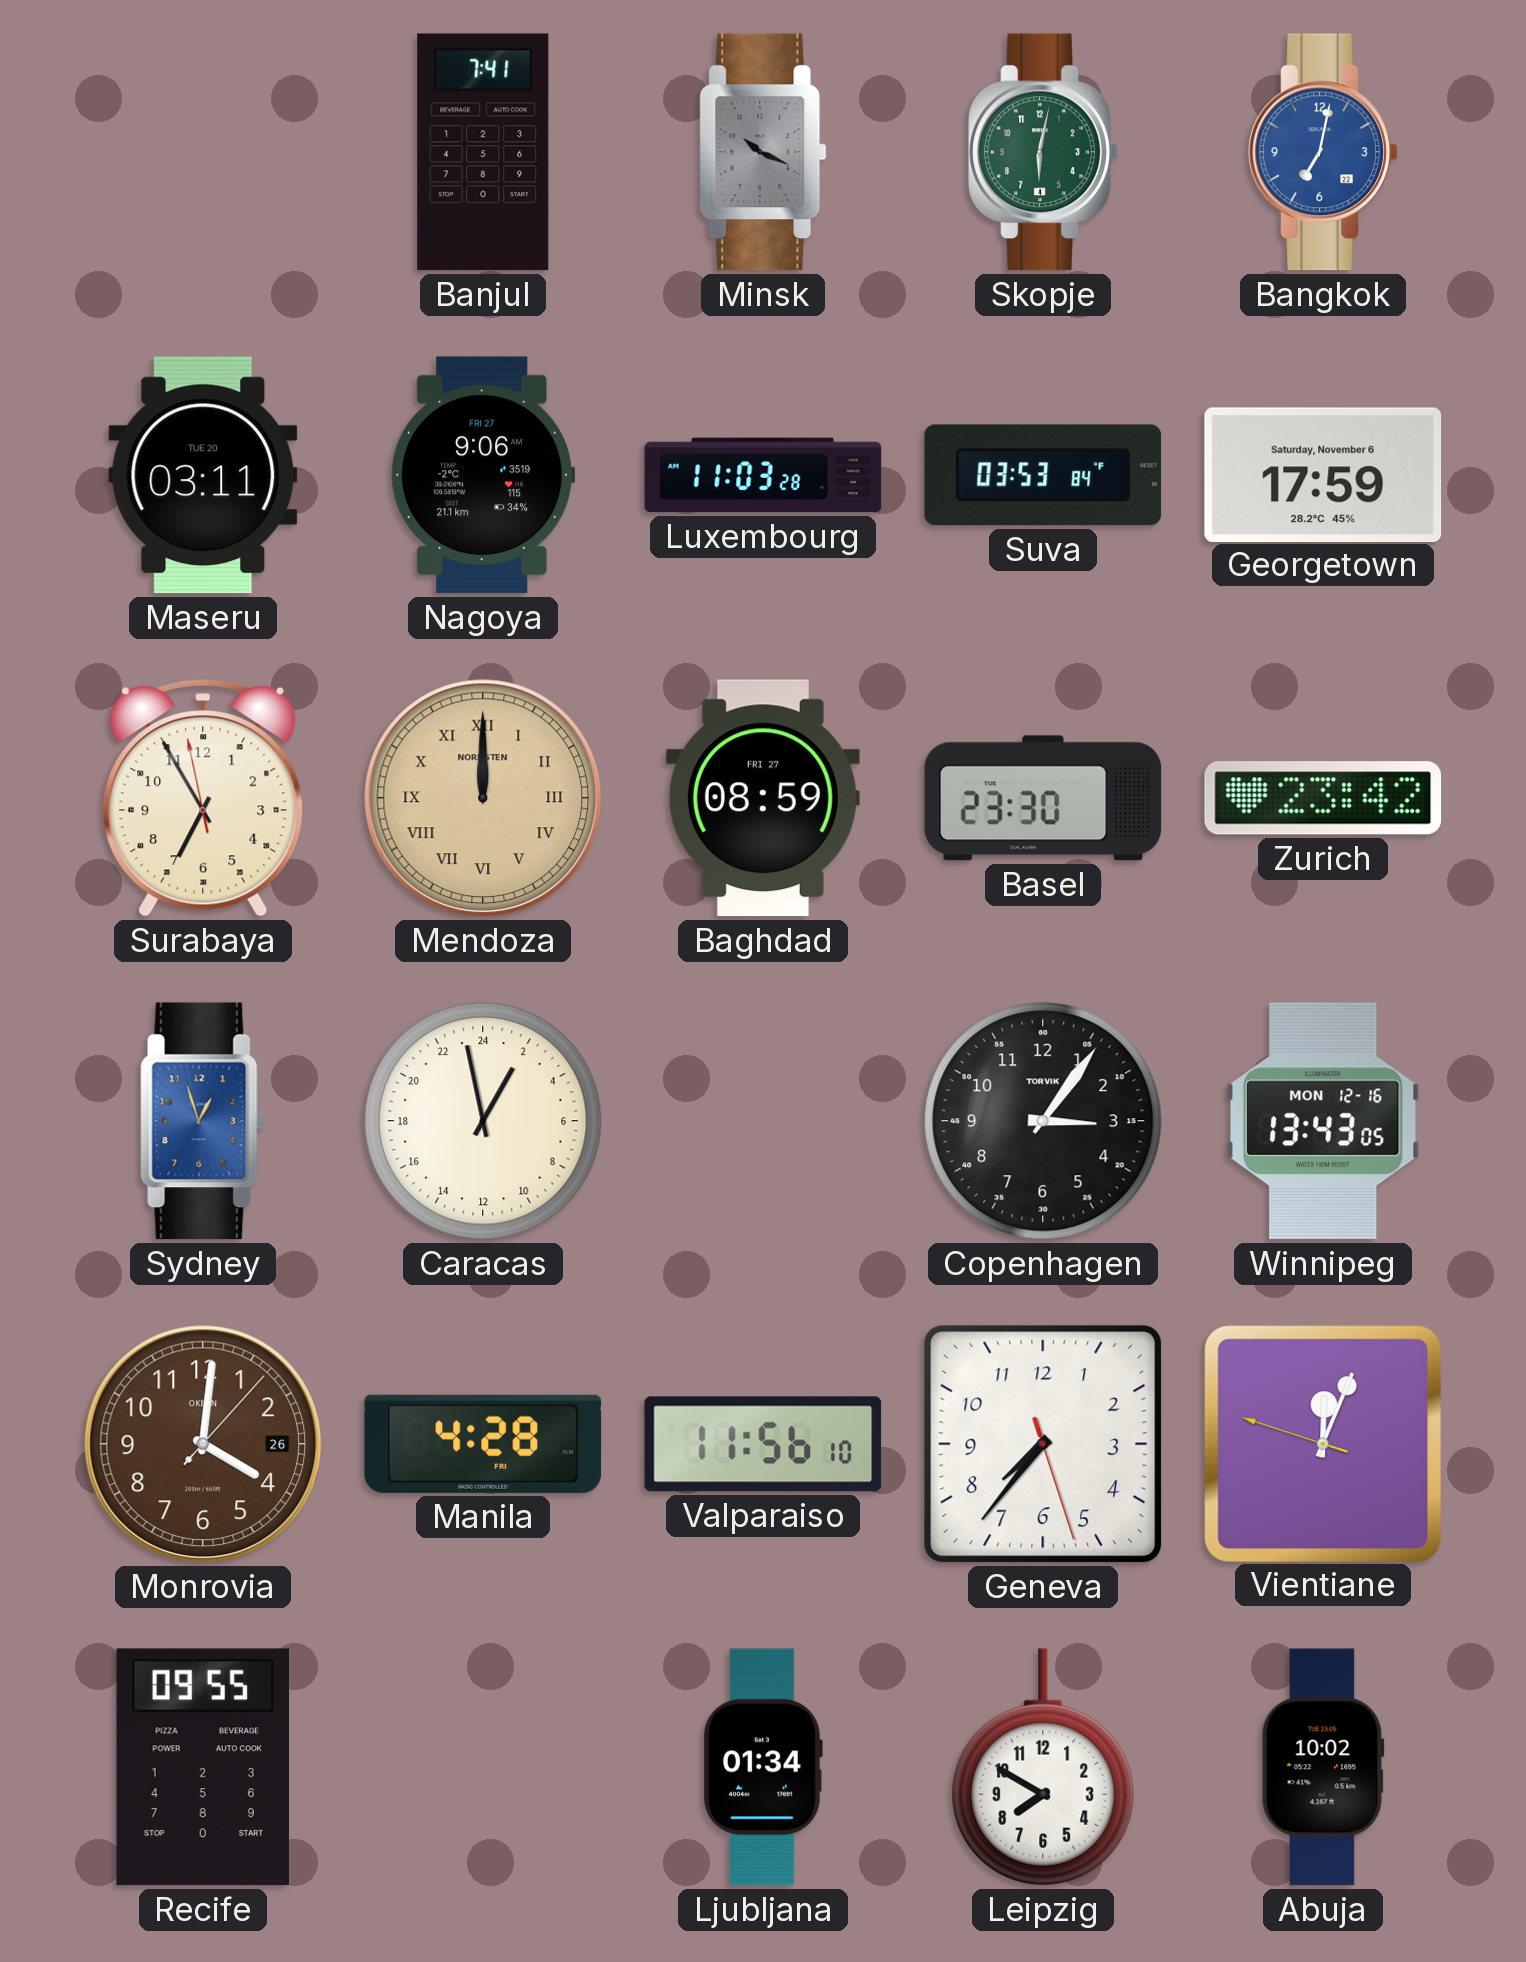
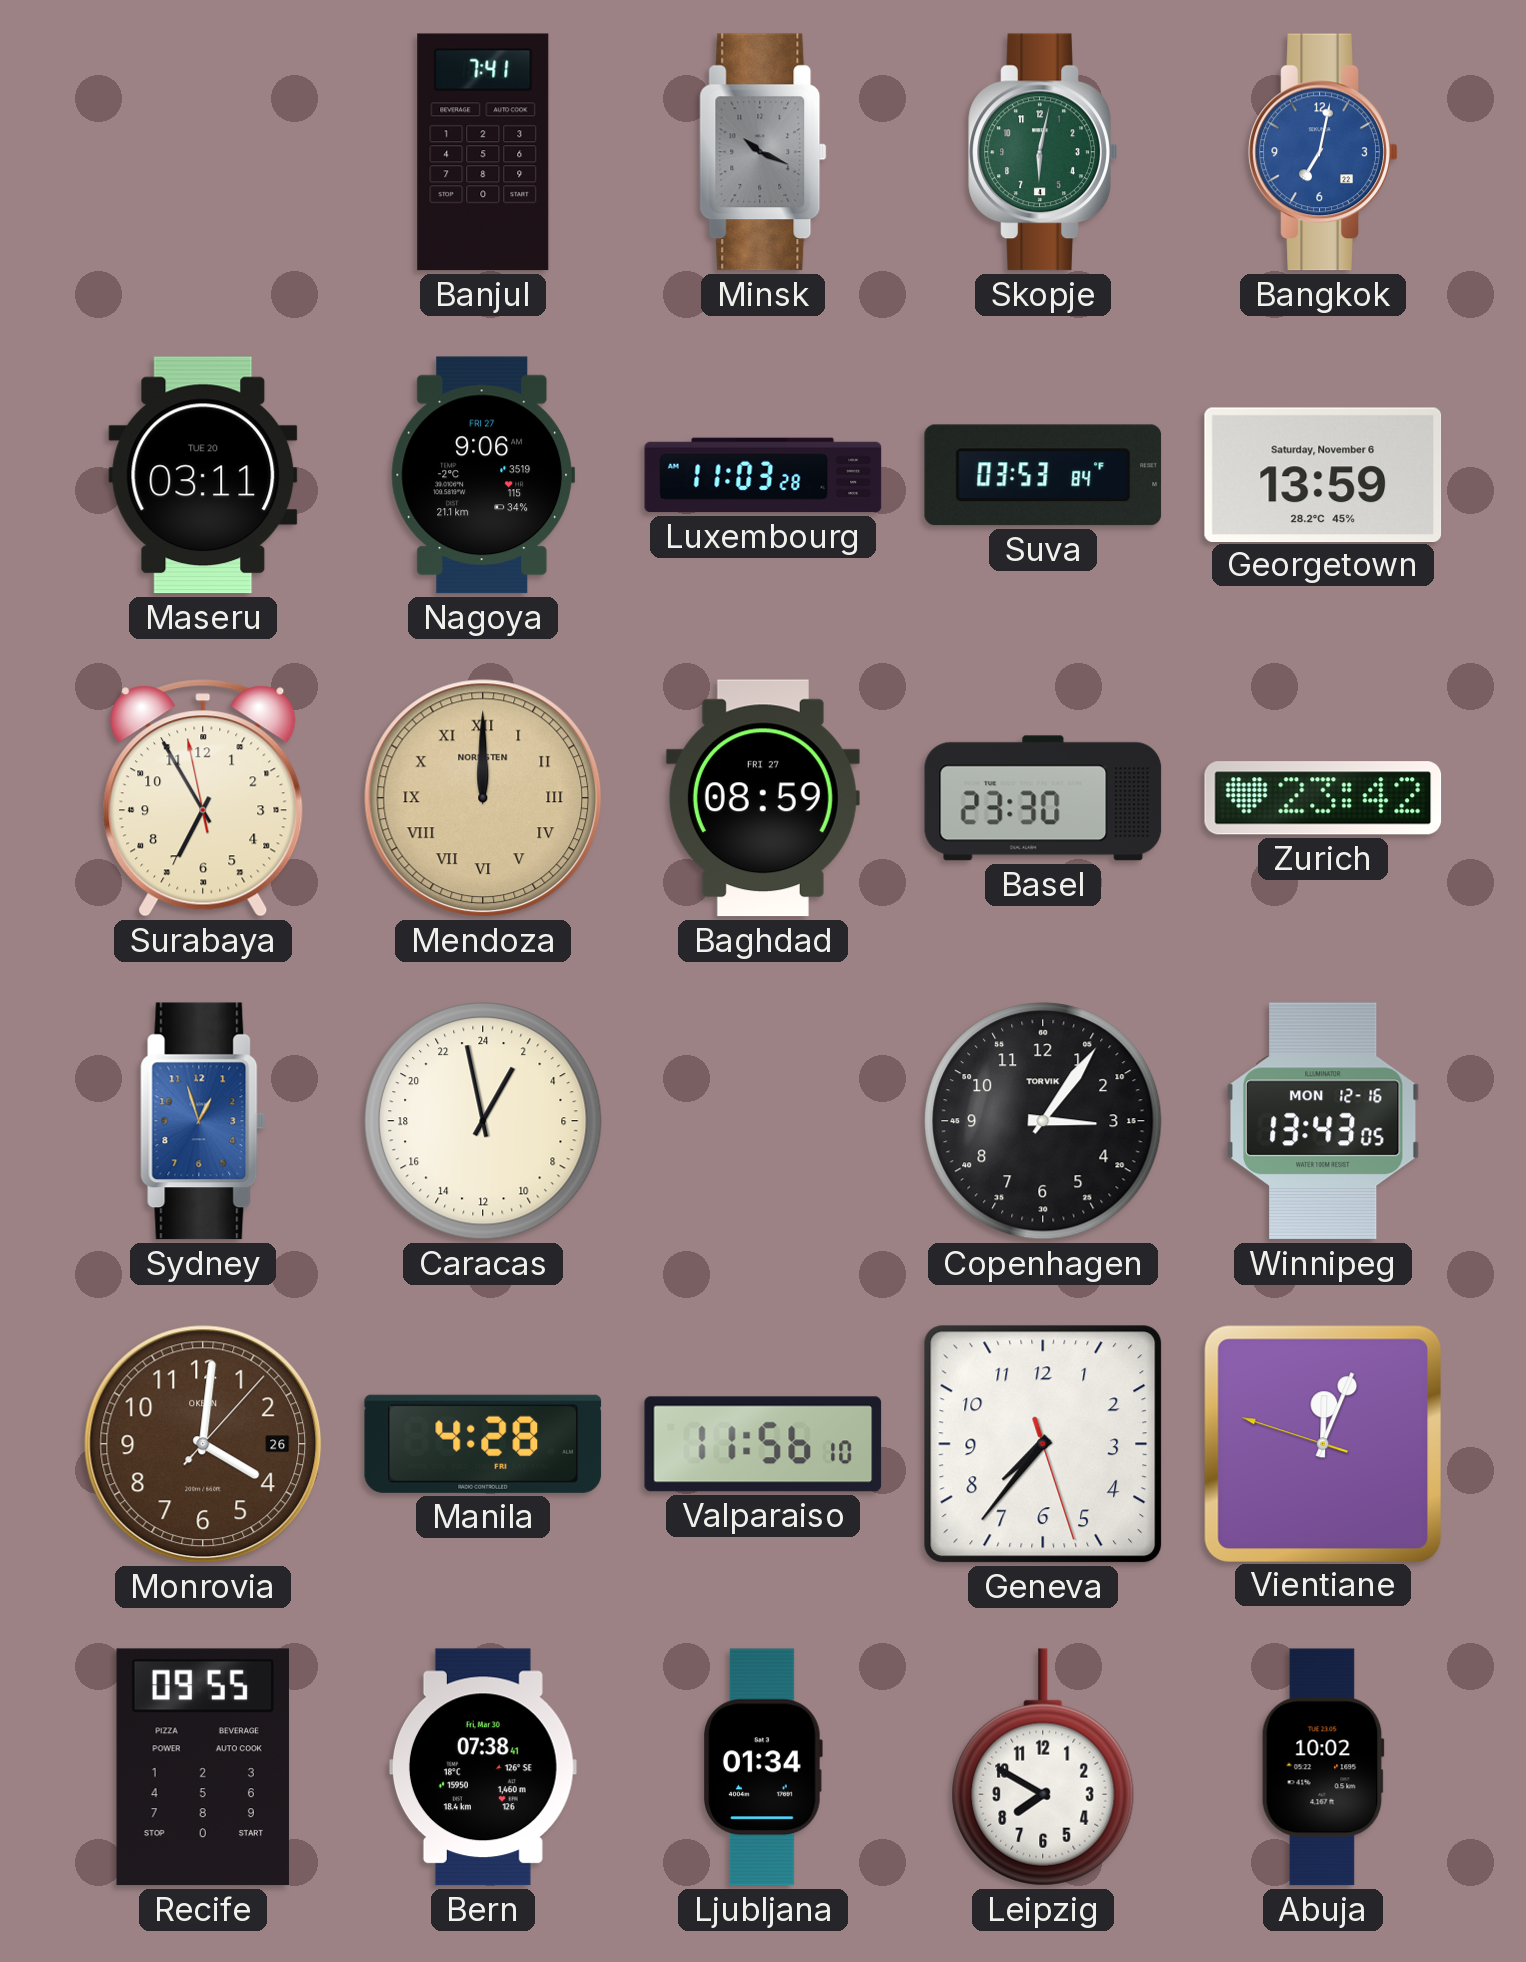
Georgetown: 17:59 -> 13:59
Bern: none -> 07:38
